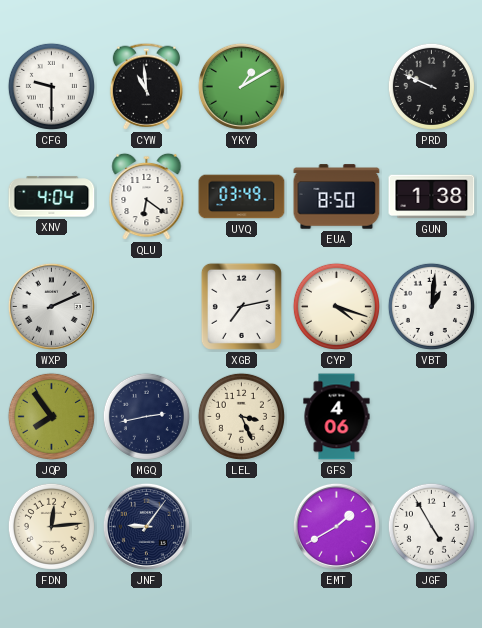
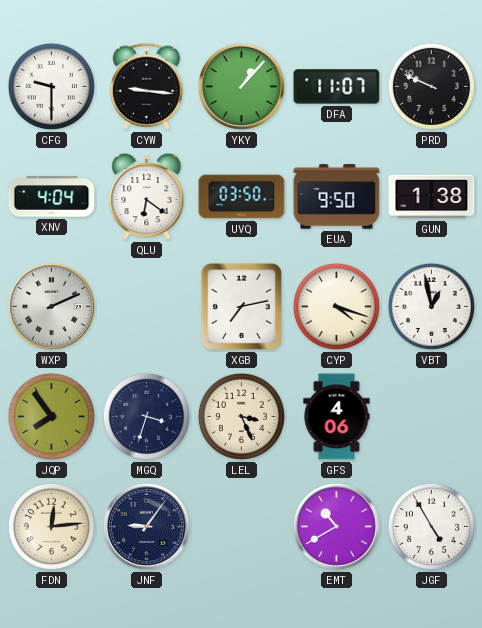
CYW: 10:59 -> 9:16
YKY: 1:10 -> 1:07
DFA: none -> 11:07
UVQ: 03:49 -> 03:50
EUA: 8:50 -> 9:50
VBT: 1:01 -> 12:58
MGQ: 2:43 -> 3:33
EMT: 1:40 -> 10:40
